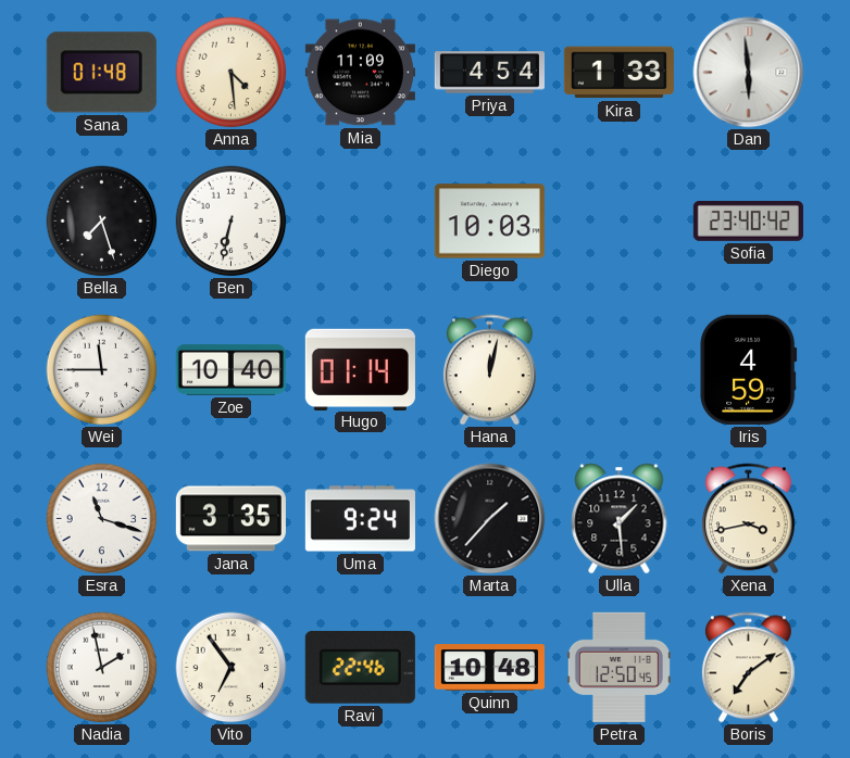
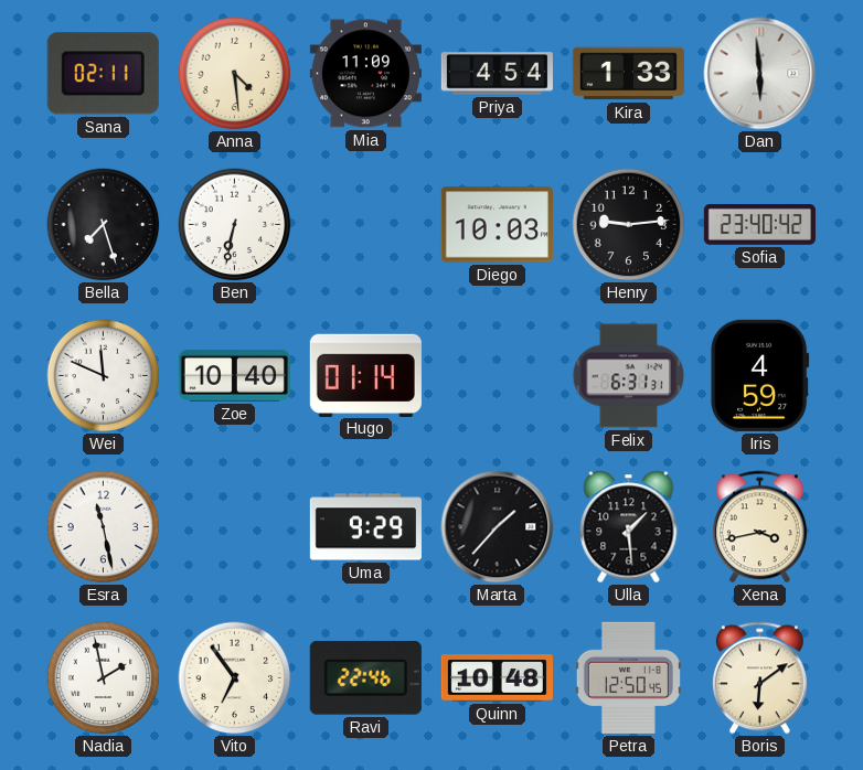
Sana: 01:48 -> 02:11
Henry: none -> 9:14
Wei: 11:45 -> 11:49
Hana: 12:02 -> none
Felix: none -> 6:31
Esra: 11:18 -> 11:28
Jana: 3:35 -> none
Uma: 9:24 -> 9:29
Boris: 7:09 -> 6:09
